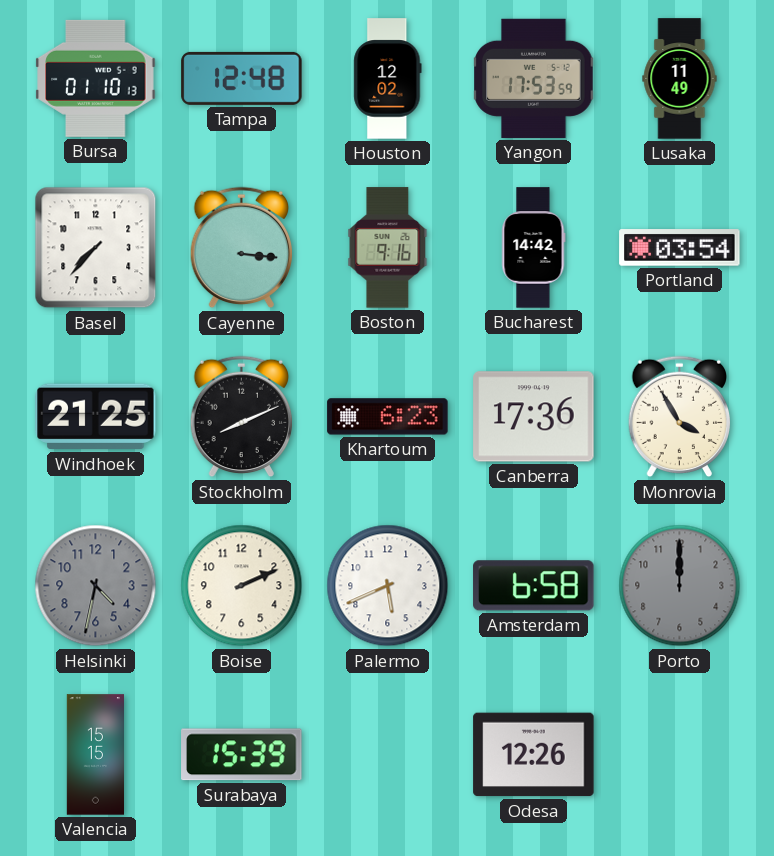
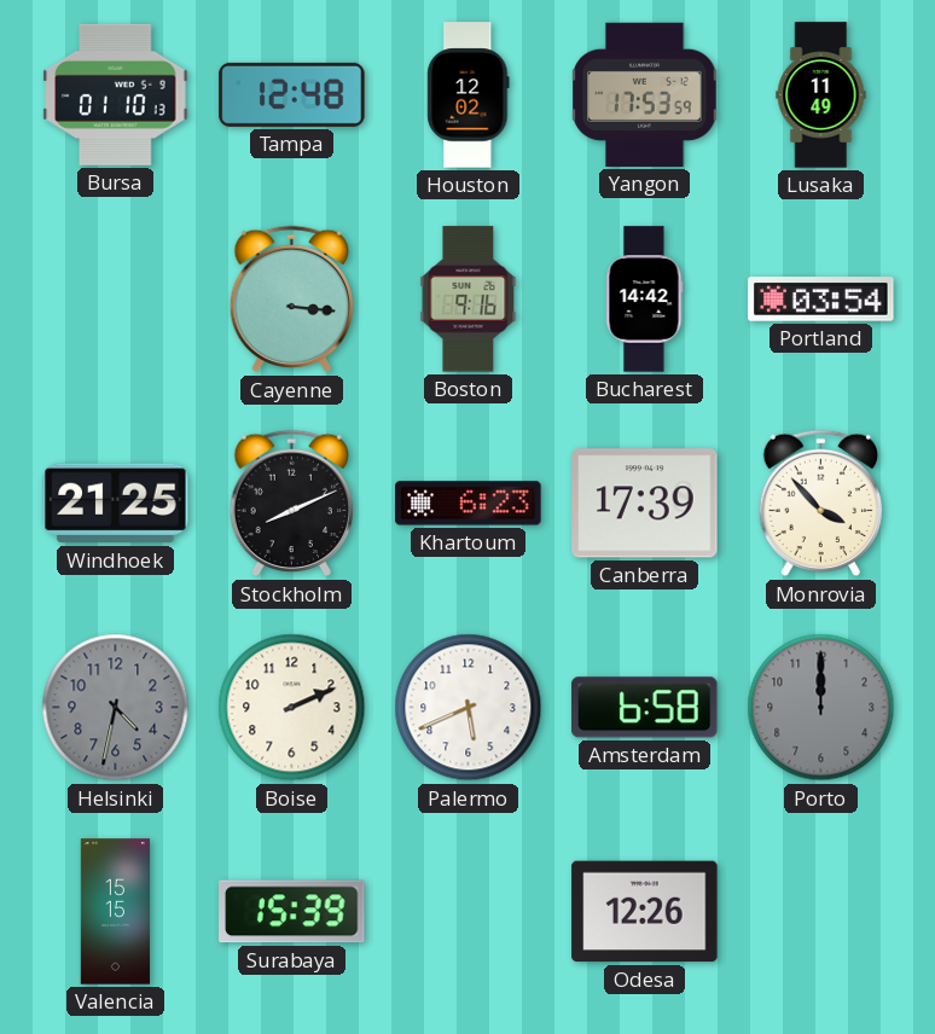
Basel: 7:37 -> none
Canberra: 17:36 -> 17:39
Monrovia: 3:55 -> 3:53
